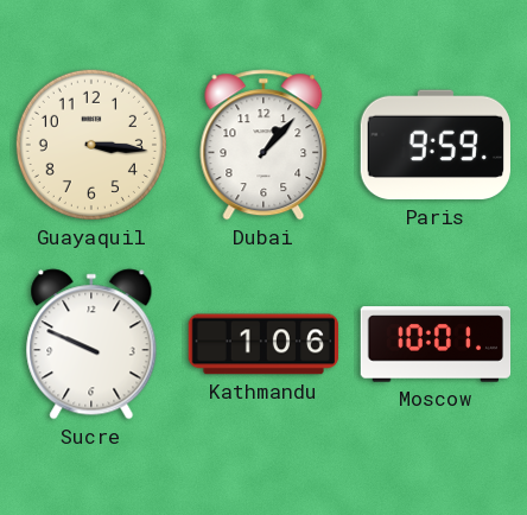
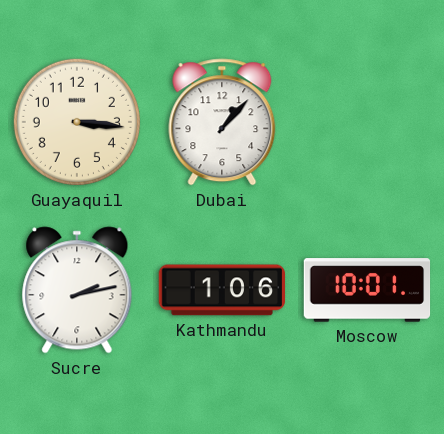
Paris: 9:59 -> none
Sucre: 9:49 -> 2:13
